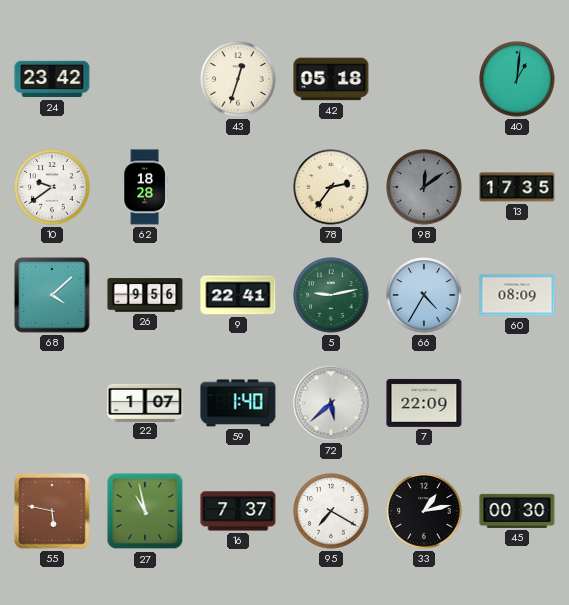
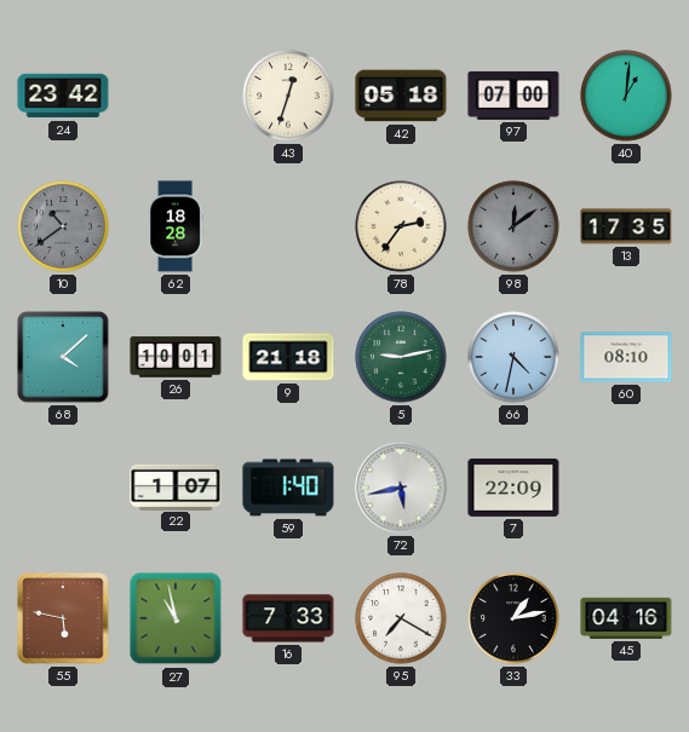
97: none -> 07:00
10: 9:39 -> 10:39
10 dial: white -> grey
26: 9:56 -> 10:01
9: 22:41 -> 21:18
66: 4:35 -> 4:32
60: 08:09 -> 08:10
72: 5:38 -> 5:43
16: 7:37 -> 7:33
45: 00:30 -> 04:16
